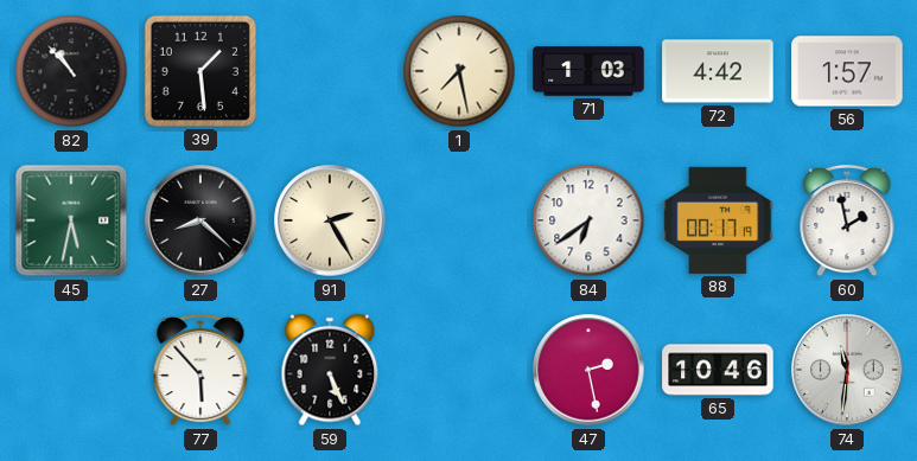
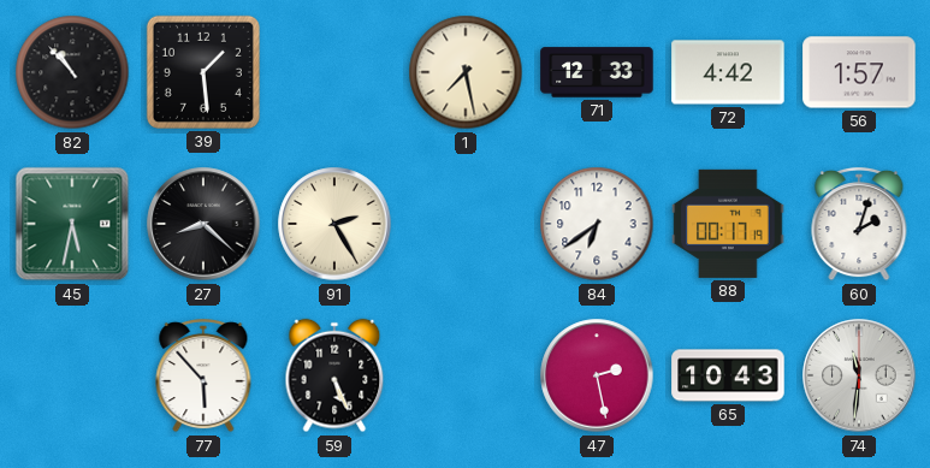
71: 1:03 -> 12:33
60: 1:58 -> 2:03
65: 10:46 -> 10:43
